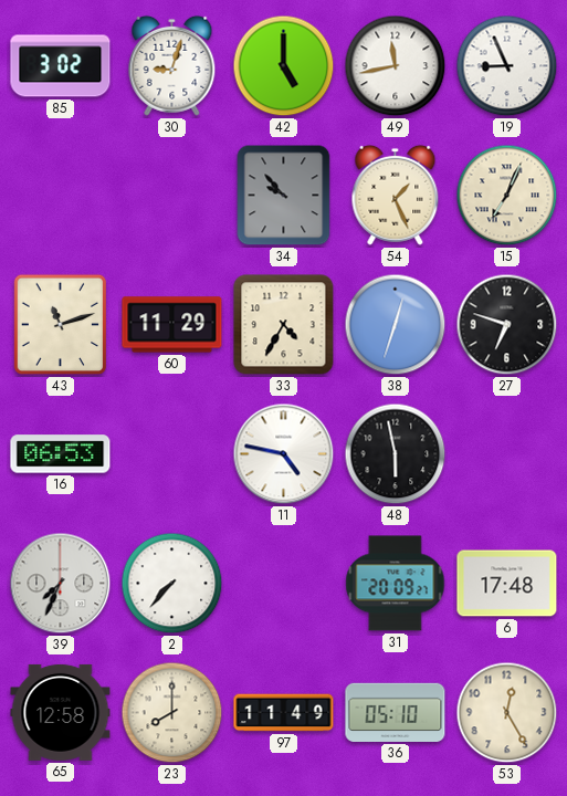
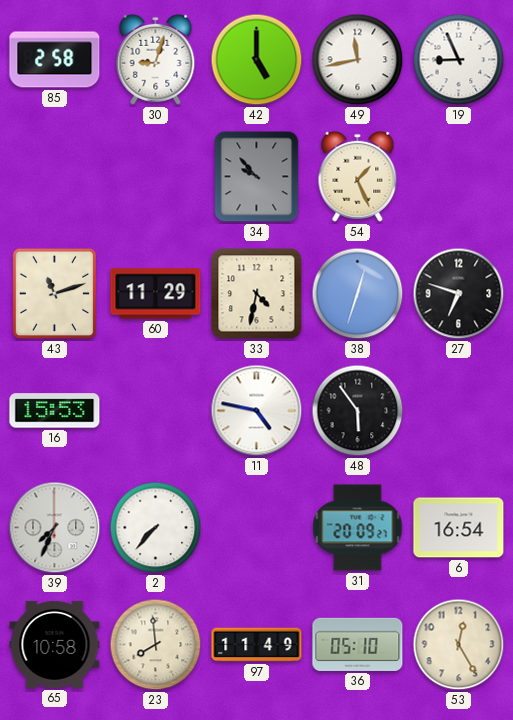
85: 3:02 -> 2:58
15: 7:04 -> none
33: 4:35 -> 4:32
16: 06:53 -> 15:53
48: 5:58 -> 5:54
6: 17:48 -> 16:54
65: 12:58 -> 10:58
23: 8:00 -> 7:59
